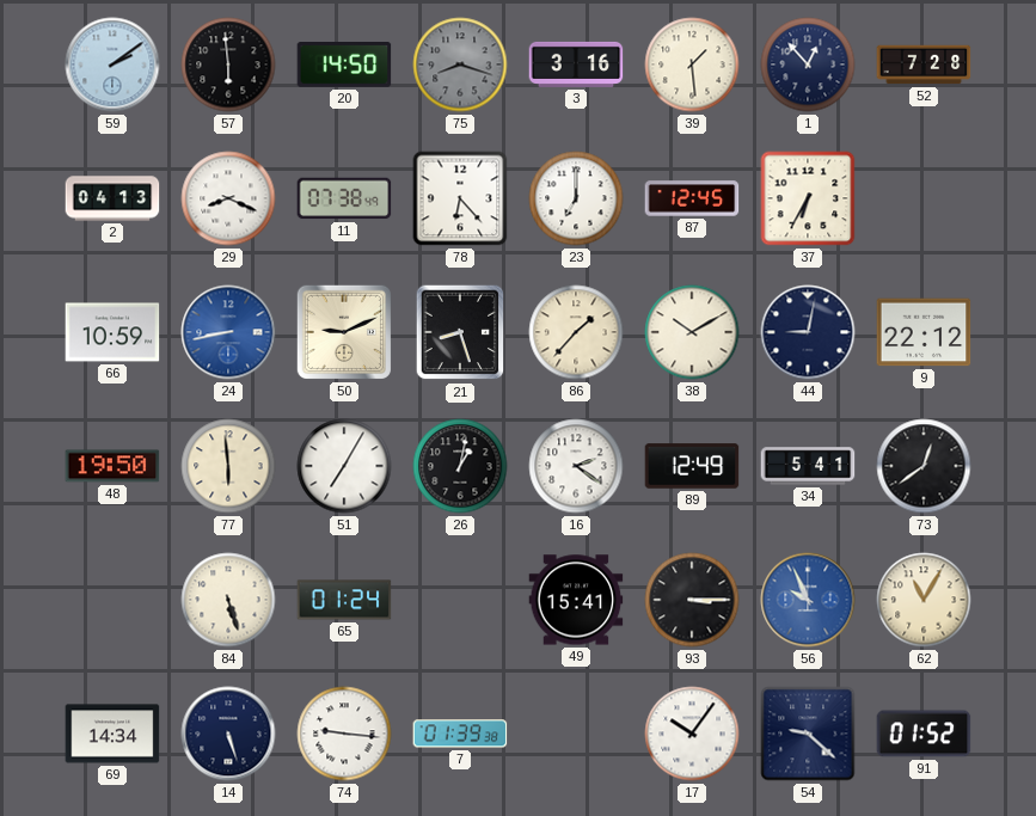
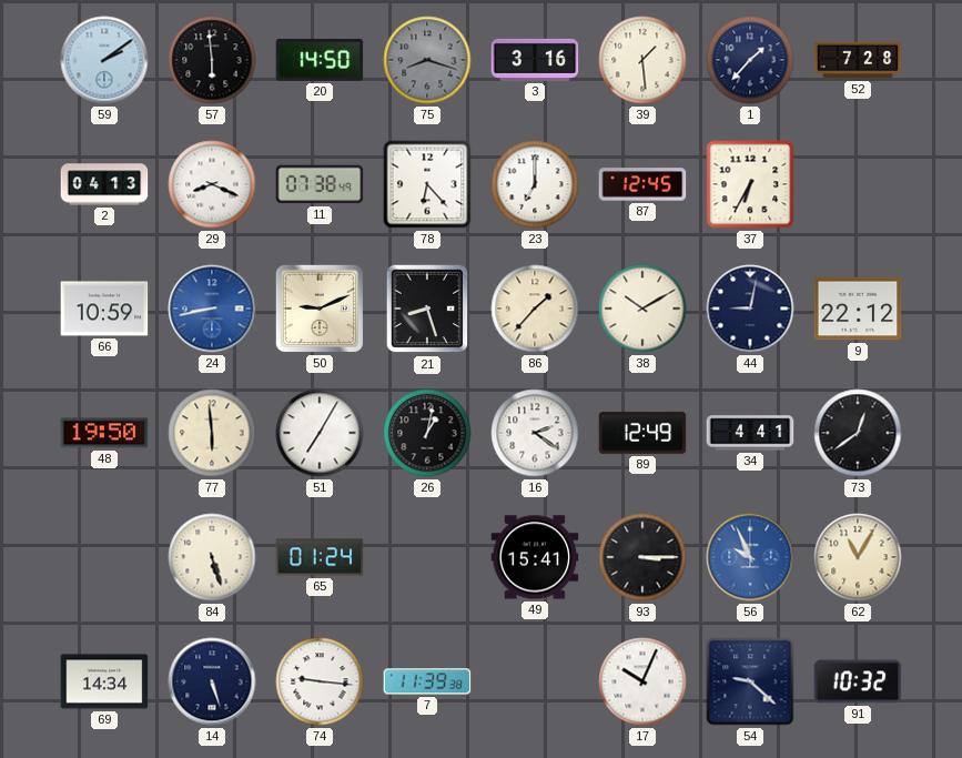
1: 12:53 -> 1:37
34: 5:41 -> 4:41
7: 01:39 -> 11:39
17: 10:06 -> 10:04
91: 01:52 -> 10:32
